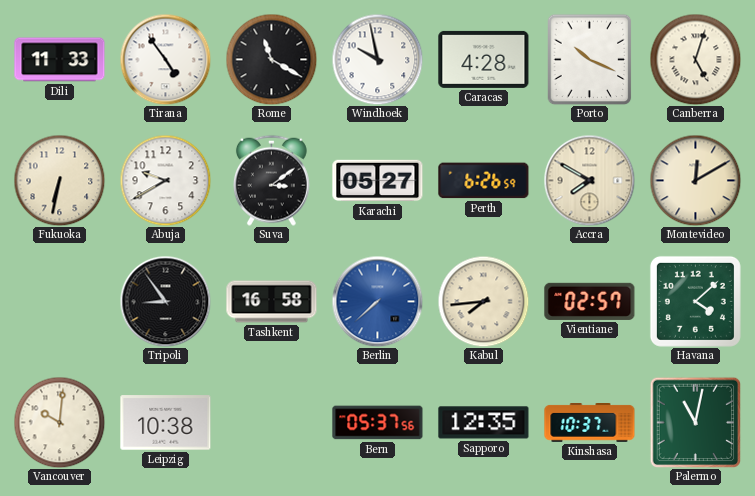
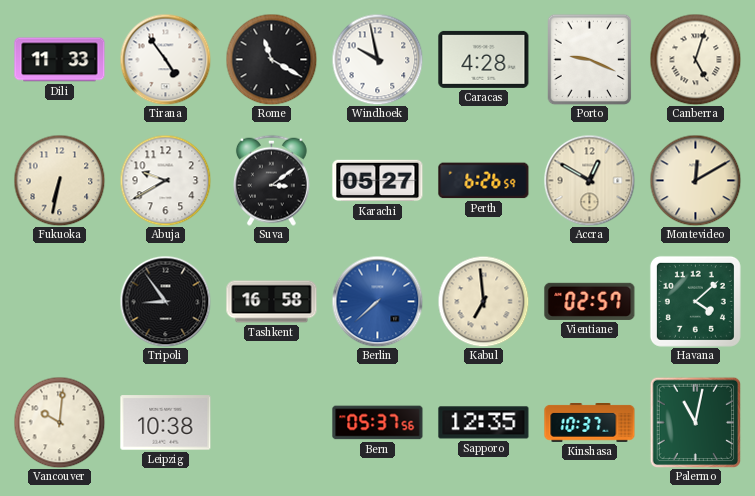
Porto: 10:19 -> 9:19
Accra: 7:50 -> 12:50
Kabul: 7:44 -> 6:59
